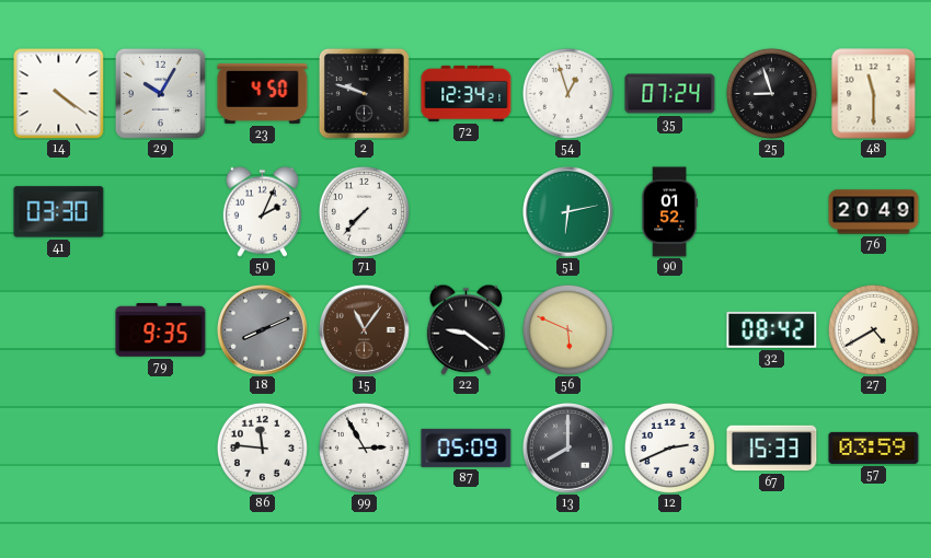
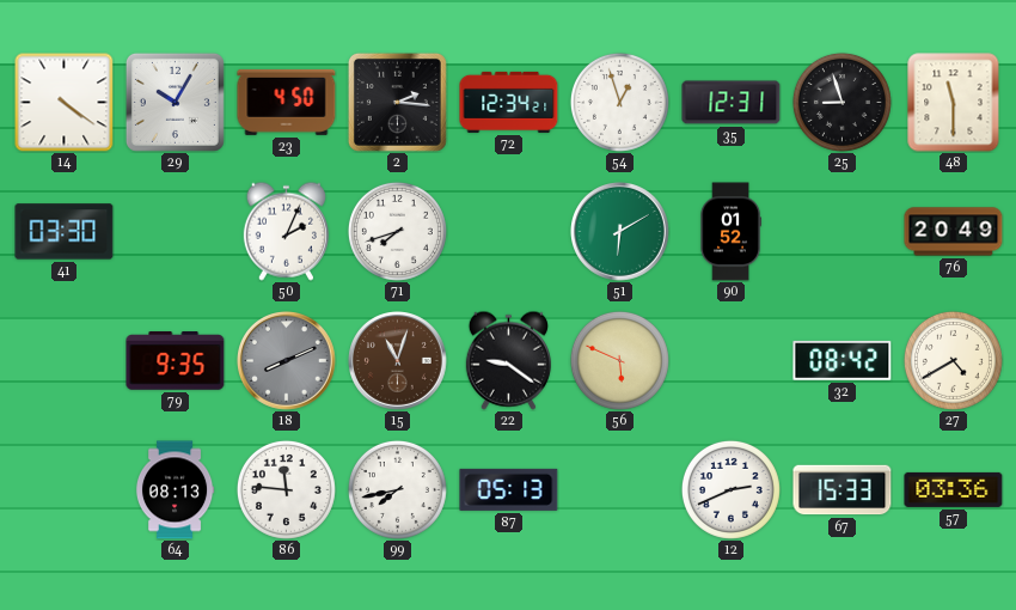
2: 9:48 -> 2:16
35: 07:24 -> 12:31
71: 7:37 -> 7:42
51: 6:13 -> 6:10
15: 11:06 -> 11:03
64: none -> 08:13
99: 2:55 -> 7:43
87: 05:09 -> 05:13
13: 8:00 -> none
57: 03:59 -> 03:36
